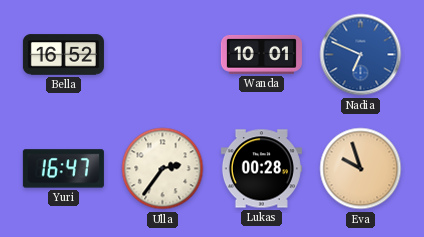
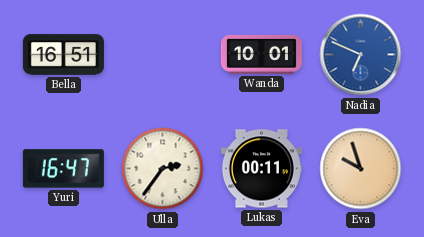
Bella: 16:52 -> 16:51
Lukas: 00:28 -> 00:11
